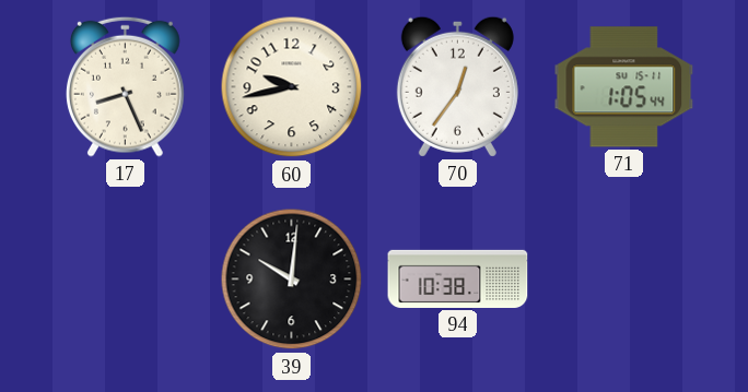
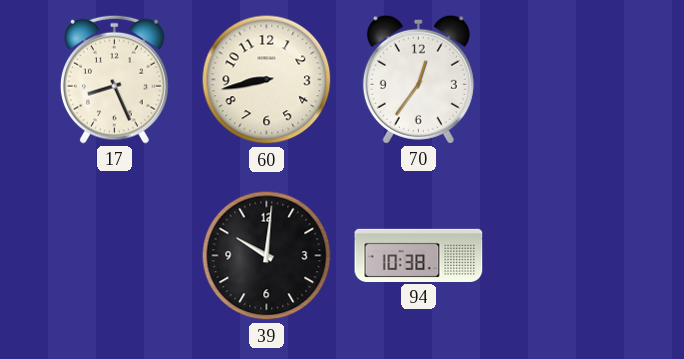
60: 9:43 -> 8:43
71: 1:05 -> none
